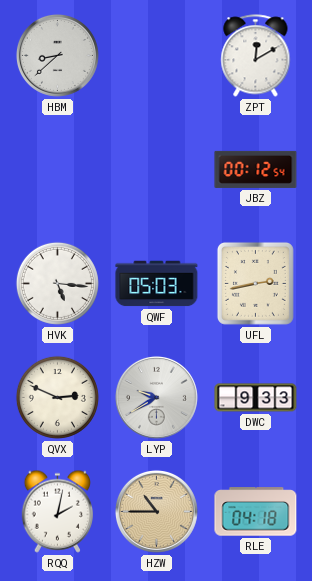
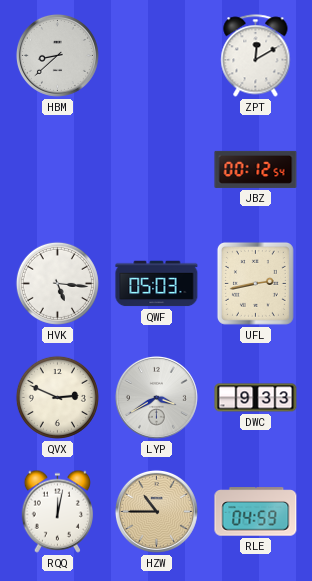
LYP: 9:40 -> 3:40
RQQ: 2:02 -> 12:02
RLE: 04:18 -> 04:59
